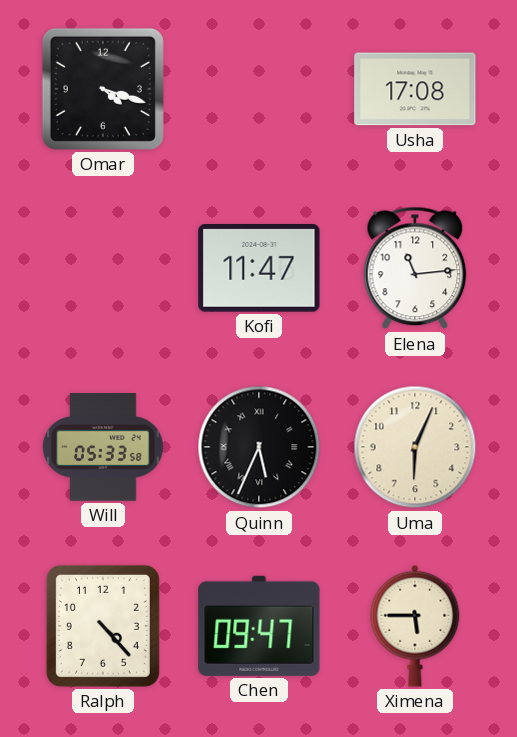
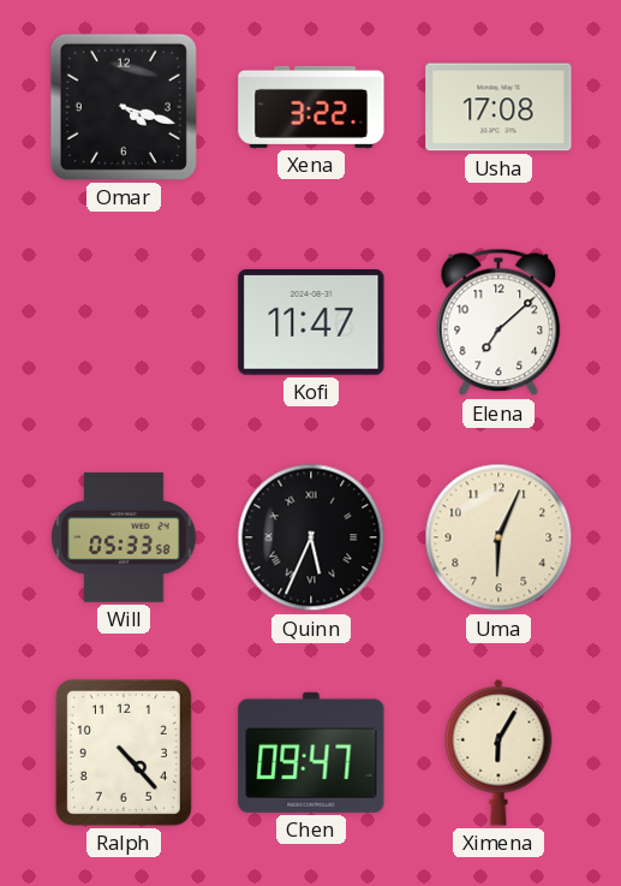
Xena: none -> 3:22
Elena: 11:14 -> 7:08
Ximena: 5:45 -> 6:05
